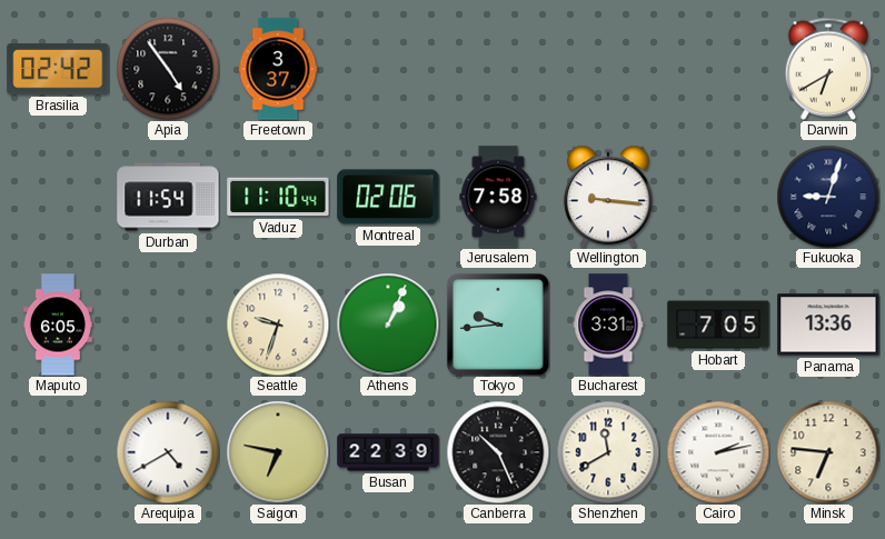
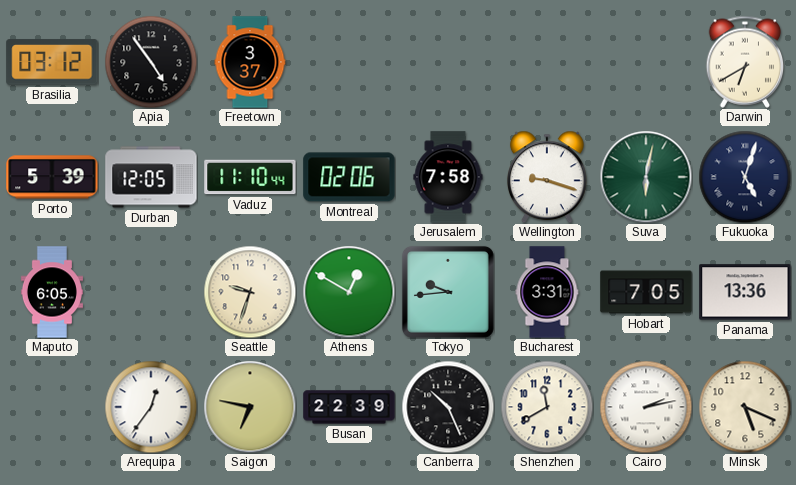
Brasilia: 02:42 -> 03:12
Porto: none -> 5:39
Durban: 11:54 -> 12:05
Wellington: 9:16 -> 9:18
Suva: none -> 6:02
Fukuoka: 9:03 -> 5:03
Athens: 1:04 -> 12:50
Arequipa: 4:40 -> 12:36
Minsk: 6:46 -> 5:19
